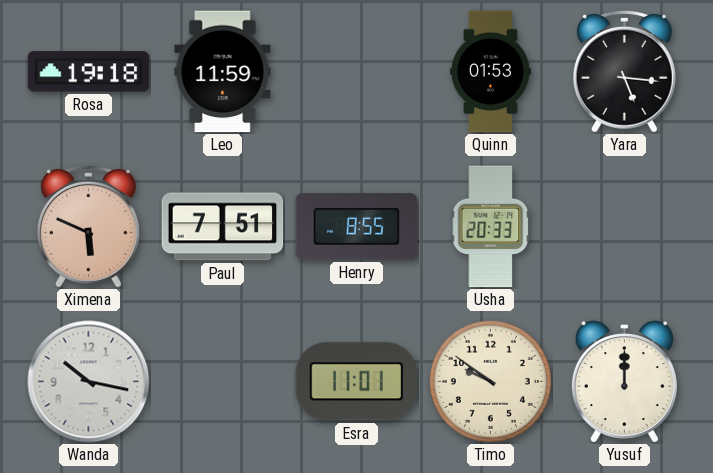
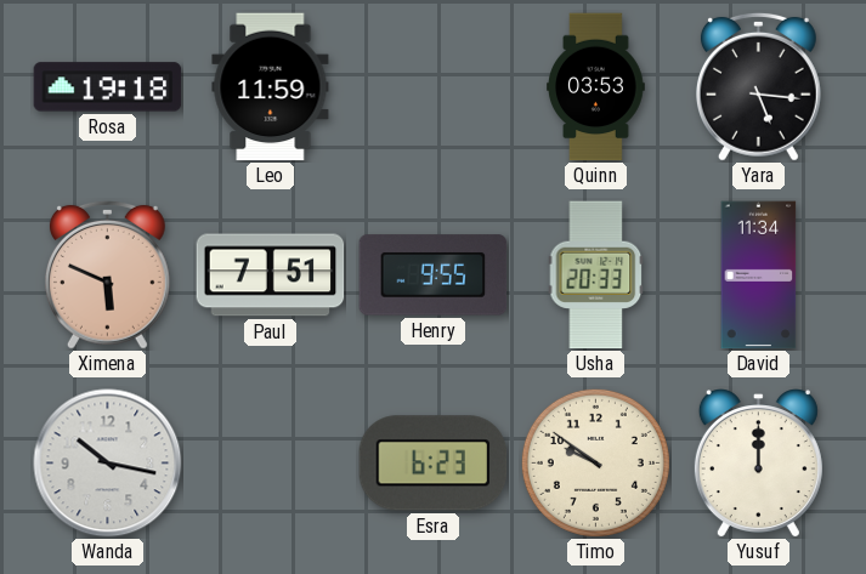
Quinn: 01:53 -> 03:53
Henry: 8:55 -> 9:55
David: none -> 11:34
Esra: 11:01 -> 6:23
